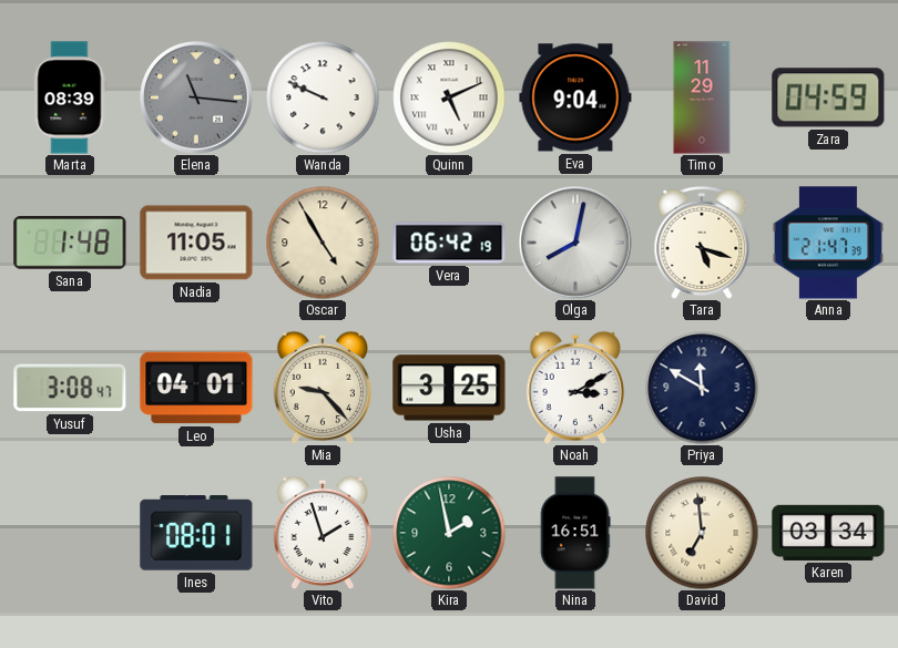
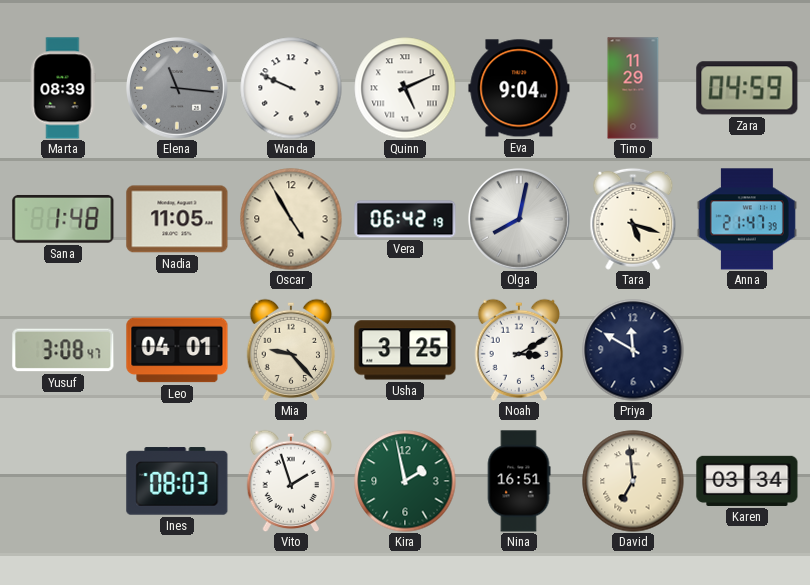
Ines: 08:01 -> 08:03
